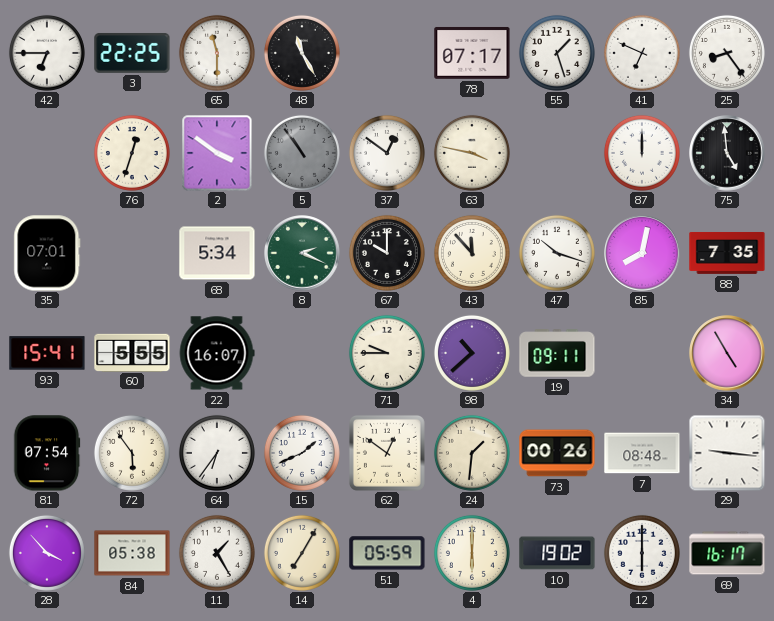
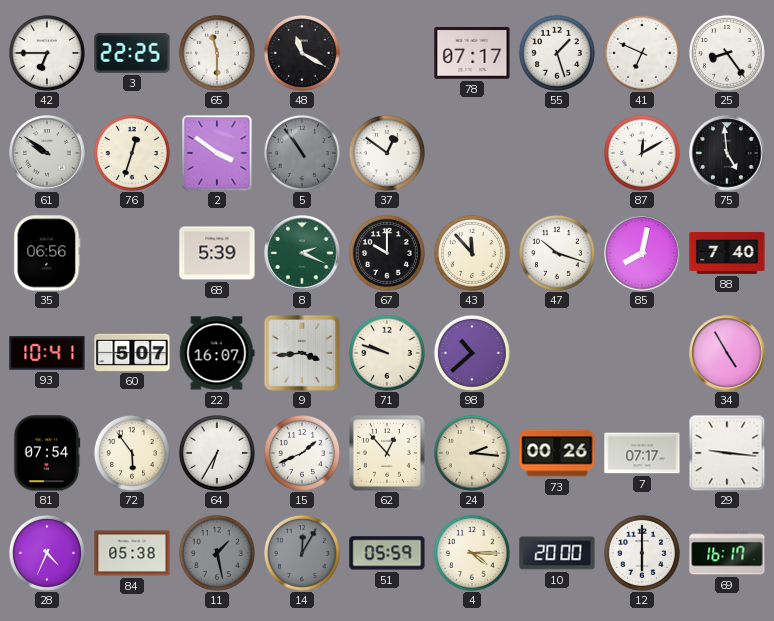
48: 11:25 -> 11:20
61: none -> 9:51
63: 3:47 -> none
87: 12:00 -> 12:10
35: 07:01 -> 06:56
68: 5:34 -> 5:39
88: 7:35 -> 7:40
93: 15:41 -> 10:41
60: 5:55 -> 5:07
9: none -> 3:44
71: 9:45 -> 9:48
19: 09:11 -> none
64: 6:36 -> 6:35
62: 12:51 -> 12:53
24: 1:31 -> 2:16
7: 08:48 -> 07:17
28: 3:53 -> 4:34
11: 1:25 -> 1:28
11 dial: white -> grey
14: 7:05 -> 12:05
14 dial: cream -> grey
4: 6:00 -> 4:15
10: 19:02 -> 20:00
